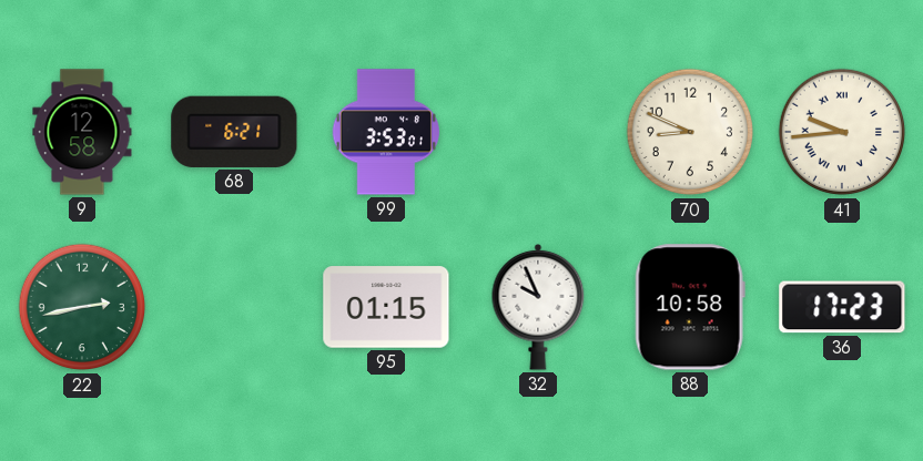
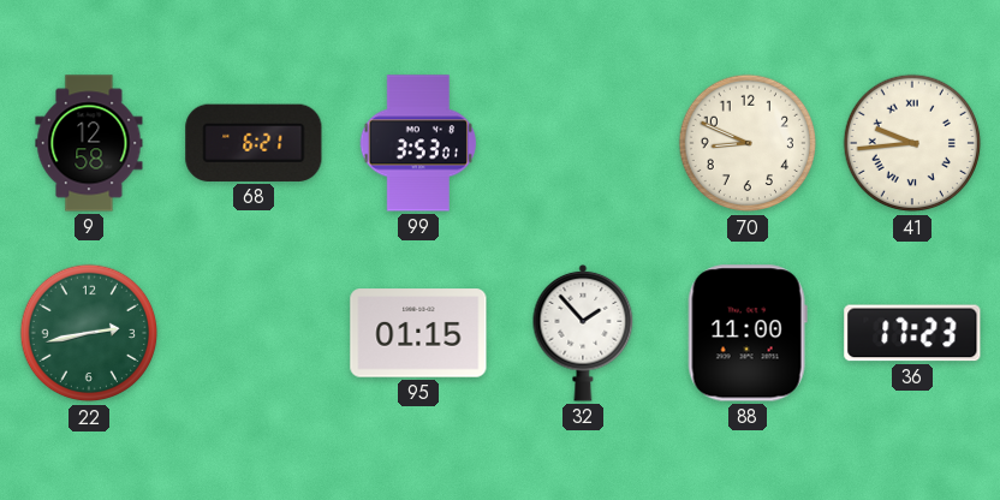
32: 9:56 -> 1:53
88: 10:58 -> 11:00
